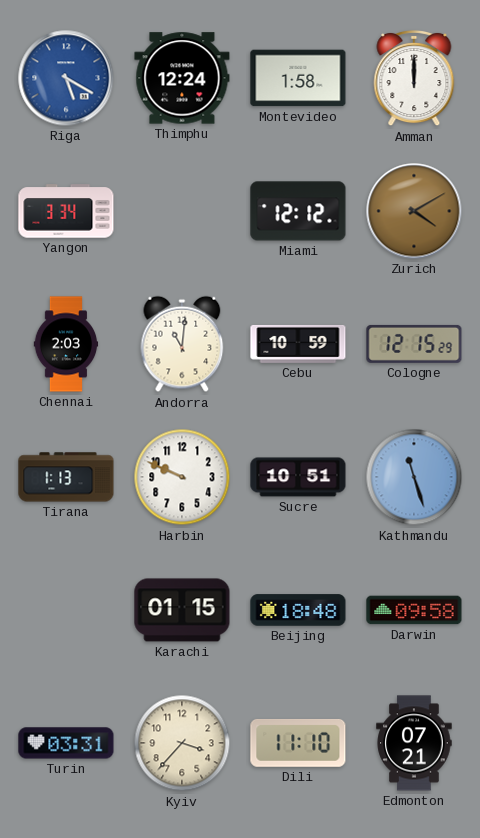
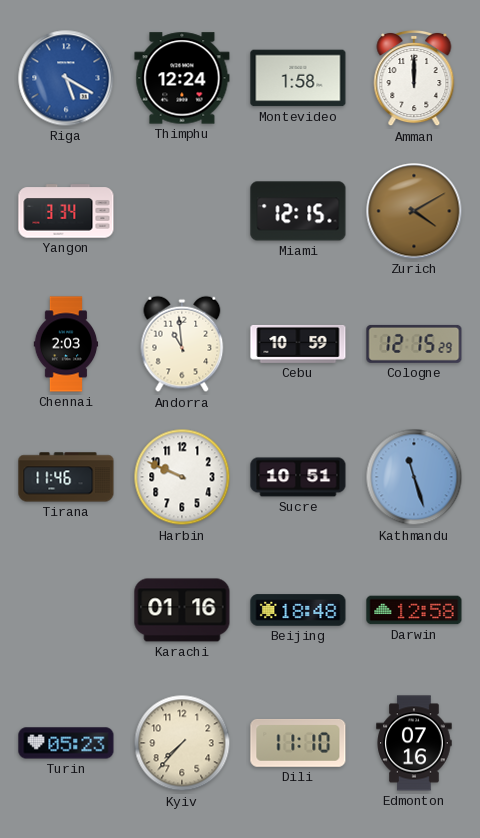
Miami: 12:12 -> 12:15
Andorra: 11:01 -> 10:59
Tirana: 1:13 -> 11:46
Karachi: 01:15 -> 01:16
Darwin: 09:58 -> 12:58
Turin: 03:31 -> 05:23
Kyiv: 3:37 -> 7:37
Edmonton: 07:21 -> 07:16
